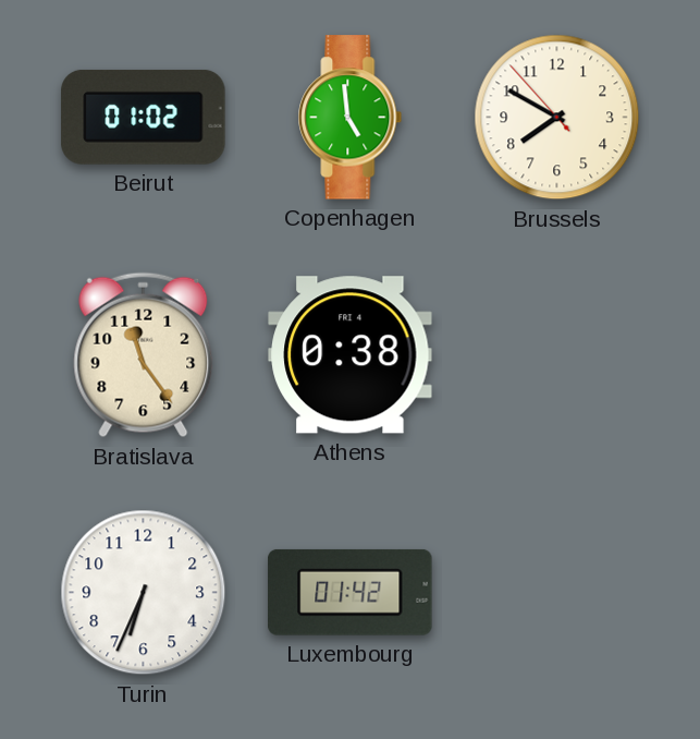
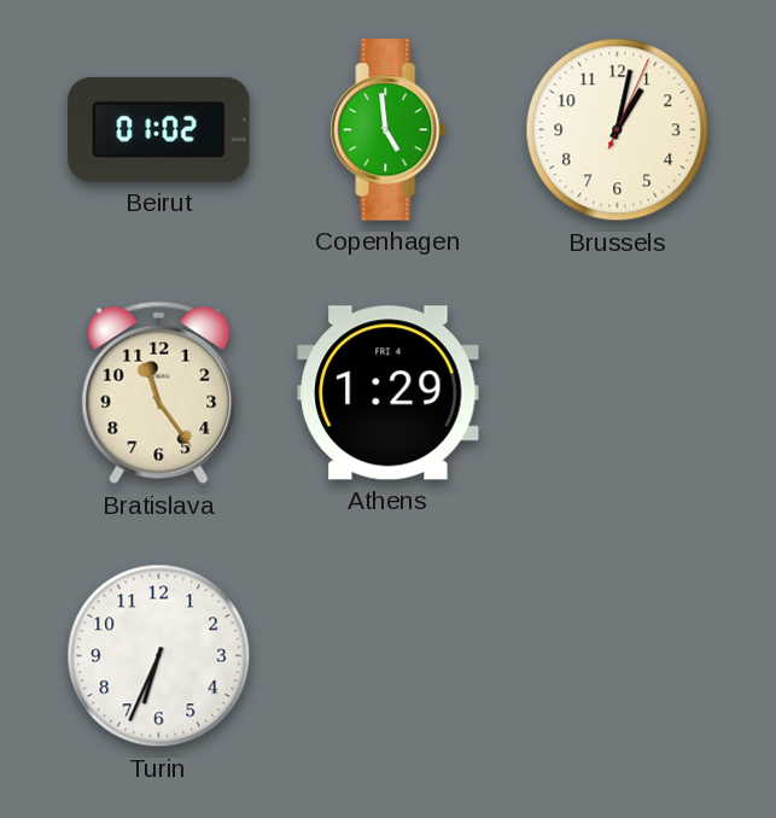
Brussels: 7:49 -> 1:02
Athens: 0:38 -> 1:29
Luxembourg: 01:42 -> none
